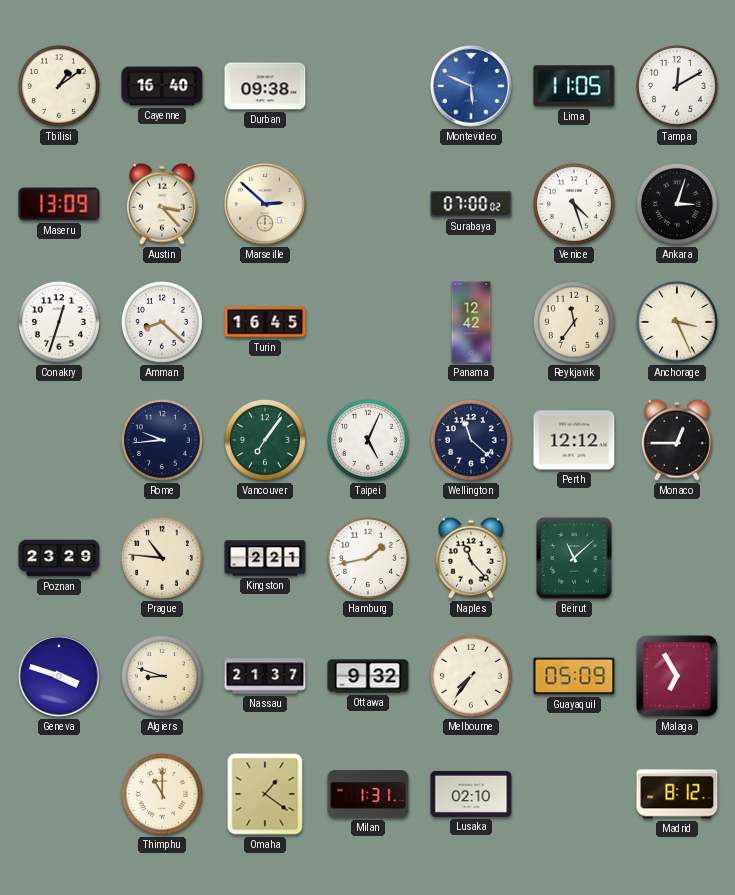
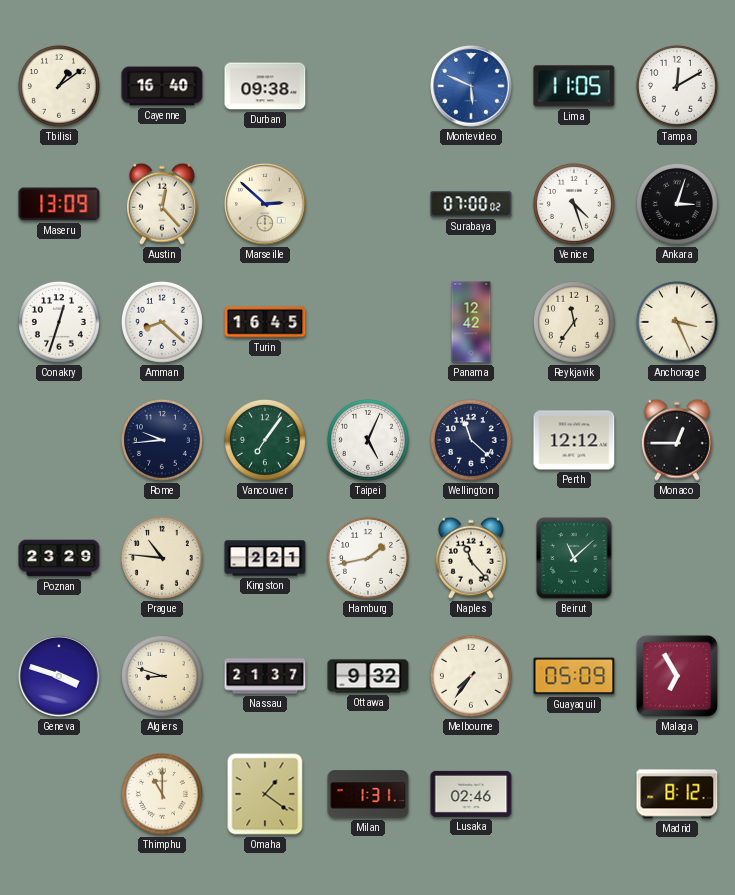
Austin: 3:23 -> 12:23
Lusaka: 02:10 -> 02:46
